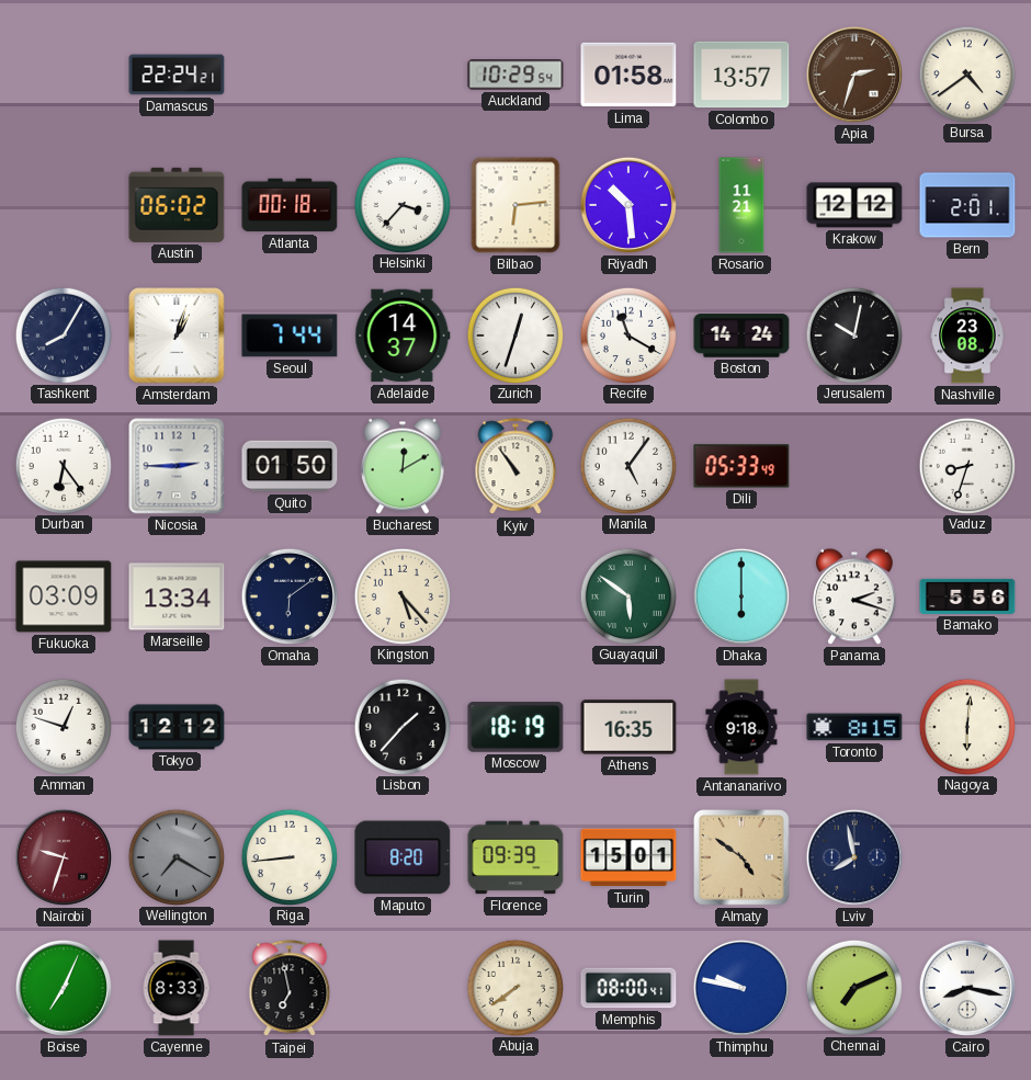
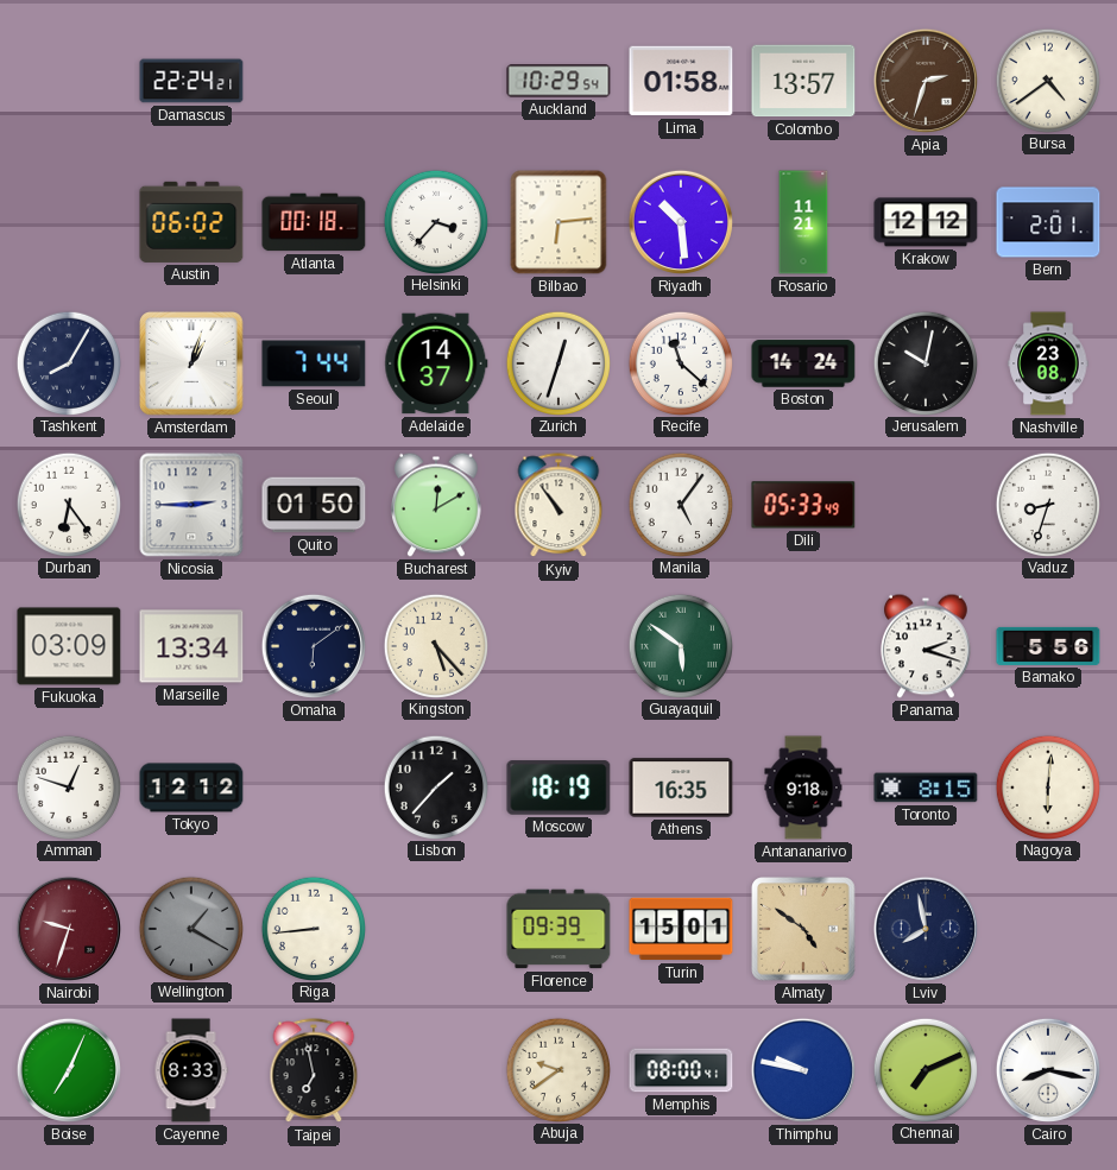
Recife: 11:20 -> 11:22
Dhaka: 6:00 -> none
Wellington: 7:20 -> 1:20
Maputo: 8:20 -> none
Abuja: 7:39 -> 9:39
